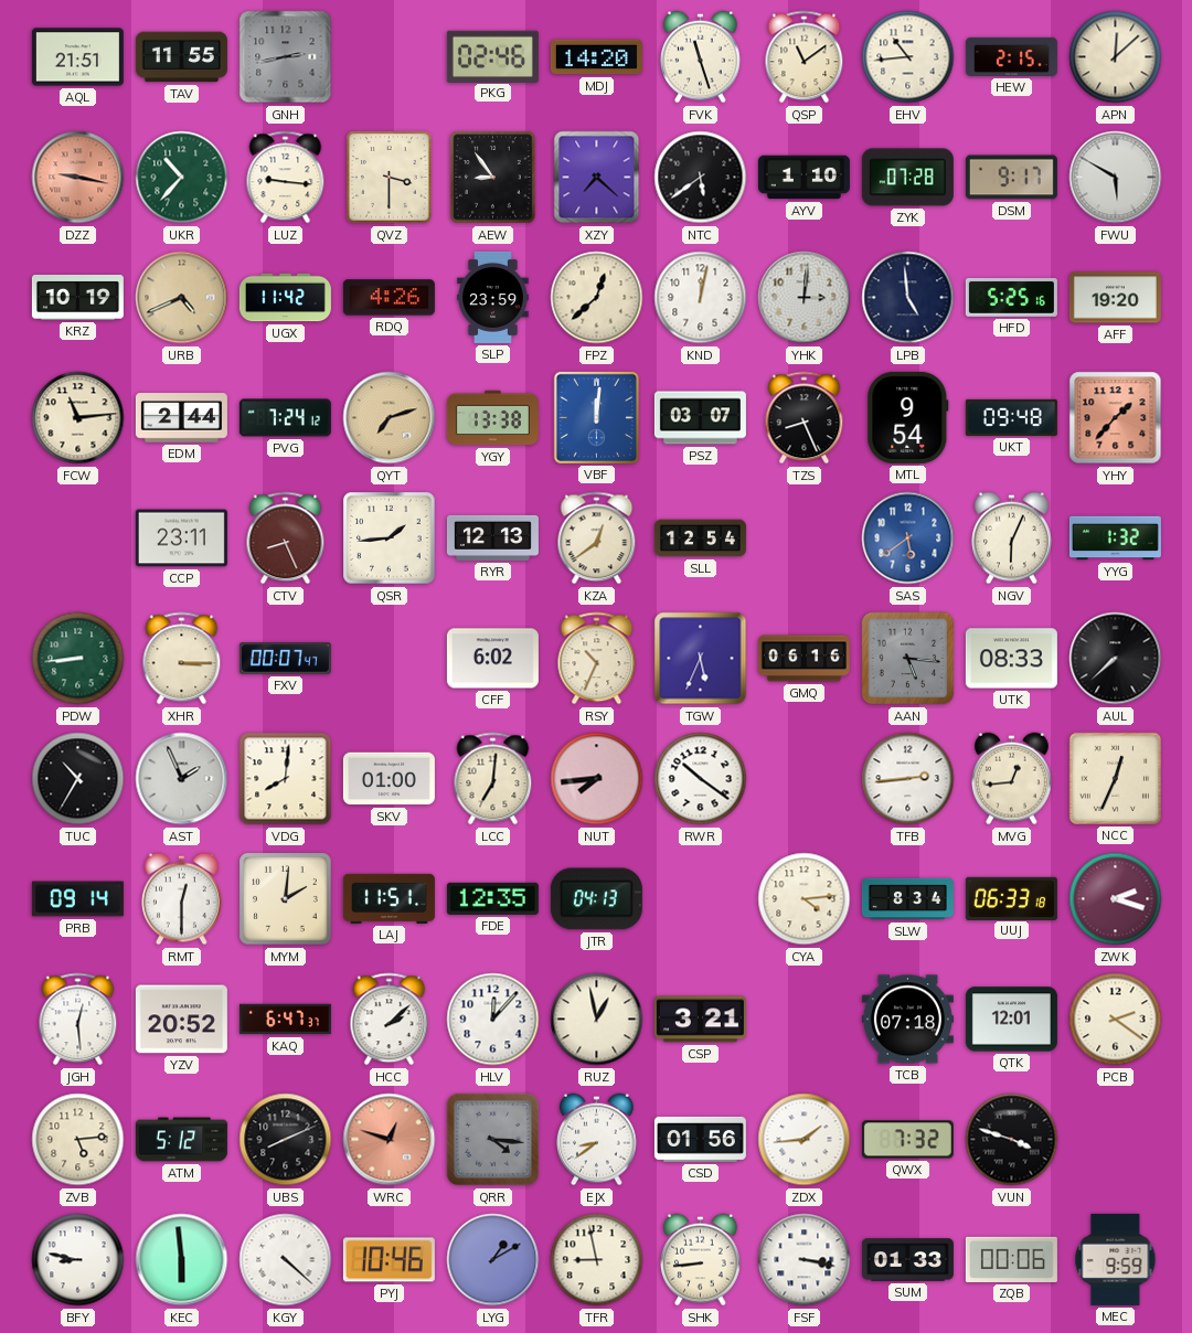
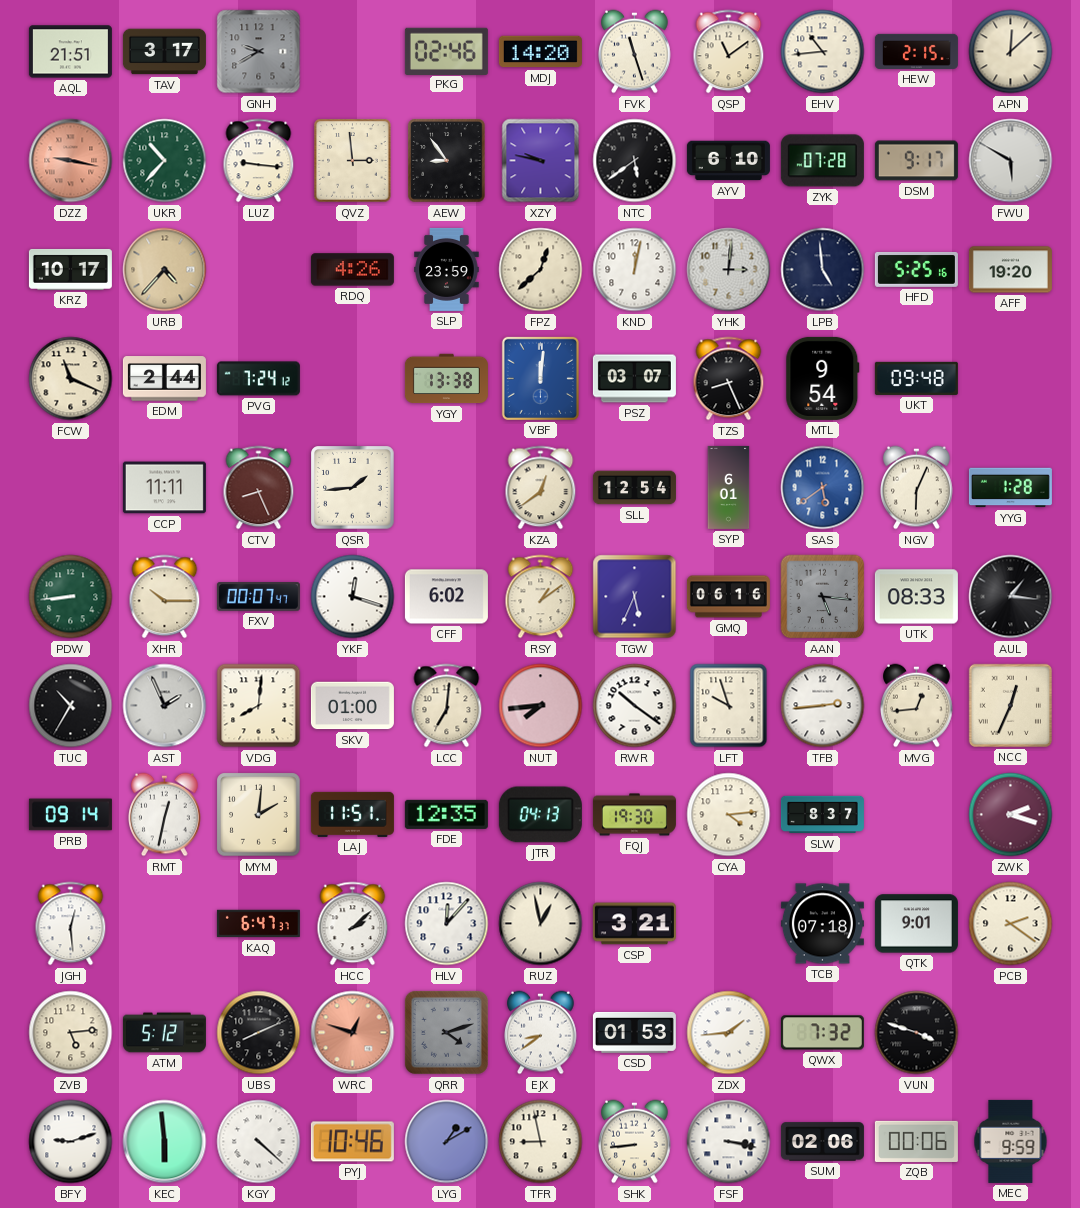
TAV: 11:55 -> 3:17
GNH: 2:43 -> 9:40
QVZ: 3:30 -> 2:59
XZY: 7:22 -> 9:47
AYV: 1:10 -> 6:10
KRZ: 10:19 -> 10:17
URB: 4:41 -> 4:37
UGX: 11:42 -> none
FCW: 11:14 -> 11:19
QYT: 7:12 -> none
YHY: 1:37 -> none
CCP: 23:11 -> 11:11
RYR: 12:13 -> none
SYP: none -> 6:01
YYG: 1:32 -> 1:28
XHR: 3:15 -> 10:15
YKF: none -> 12:18
RSY: 10:34 -> 1:09
AUL: 7:38 -> 1:16
LFT: none -> 9:57
RMT: 12:30 -> 12:32
FQJ: none -> 19:30
SLW: 8:34 -> 8:37
UUJ: 06:33 -> none
YZV: 20:52 -> none
QTK: 12:01 -> 9:01
QRR: 4:16 -> 4:12
CSD: 01:56 -> 01:53
BFY: 8:47 -> 9:12
SUM: 01:33 -> 02:06
